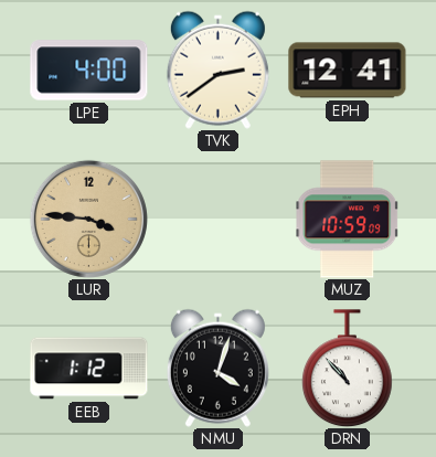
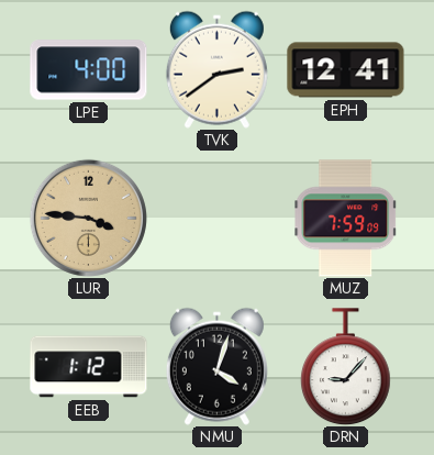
MUZ: 10:59 -> 7:59
DRN: 10:53 -> 9:07
